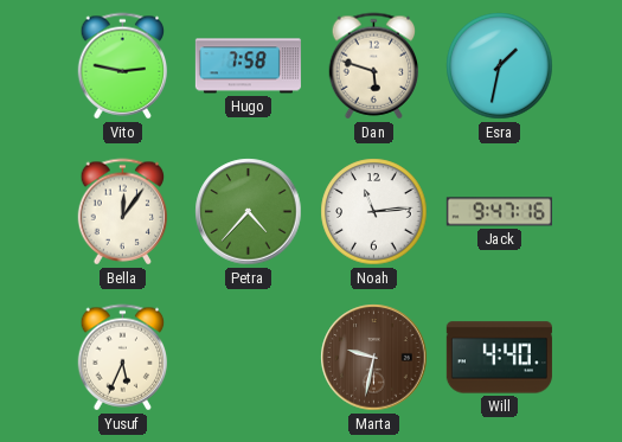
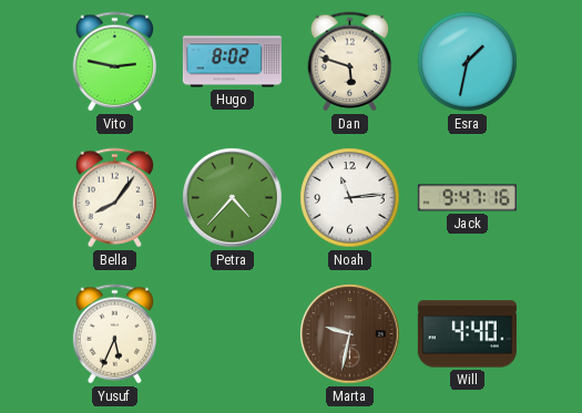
Hugo: 7:58 -> 8:02
Bella: 12:06 -> 8:06
